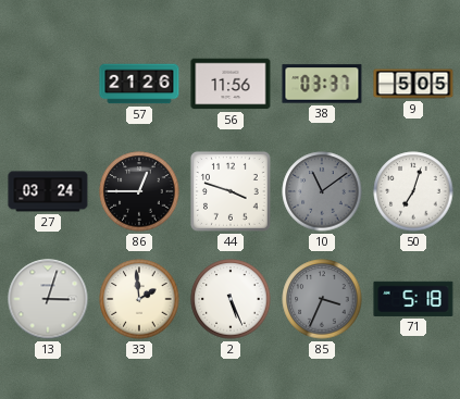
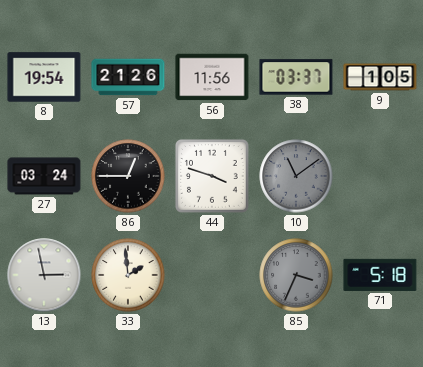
8: none -> 19:54
9: 5:05 -> 1:05
50: 7:03 -> none
13: 3:03 -> 2:58
2: 5:26 -> none
